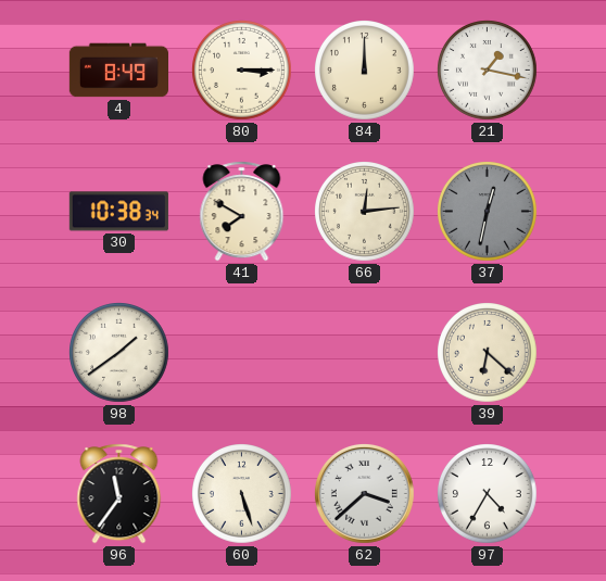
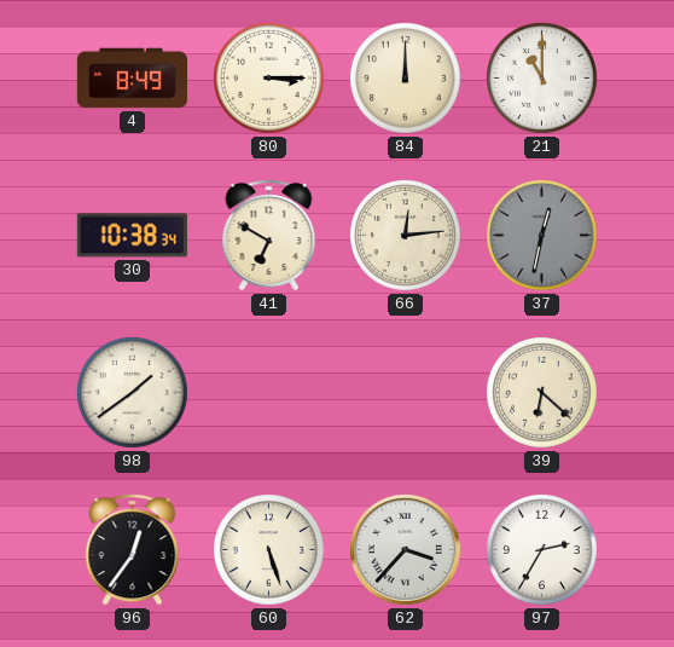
21: 1:17 -> 11:00
41: 7:50 -> 6:50
96: 11:36 -> 12:36
62: 3:38 -> 3:37
97: 4:35 -> 2:35
